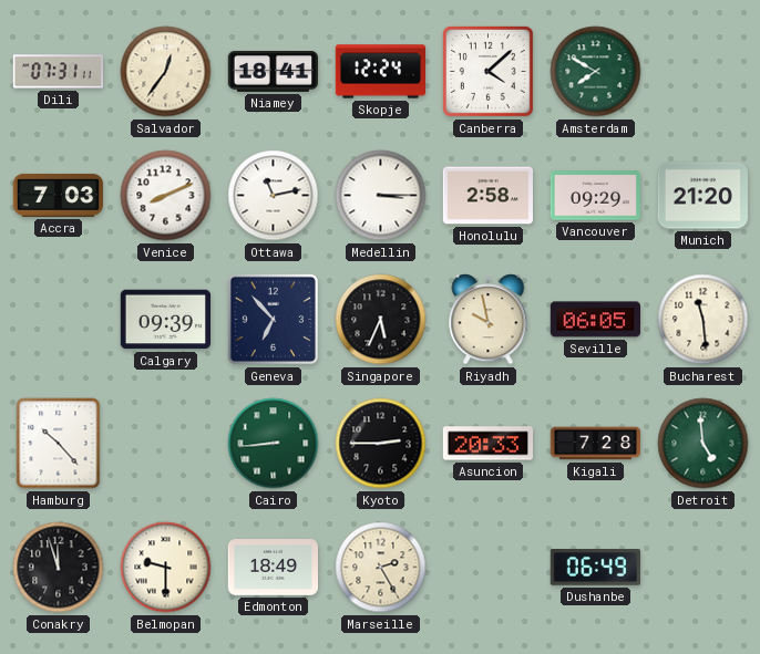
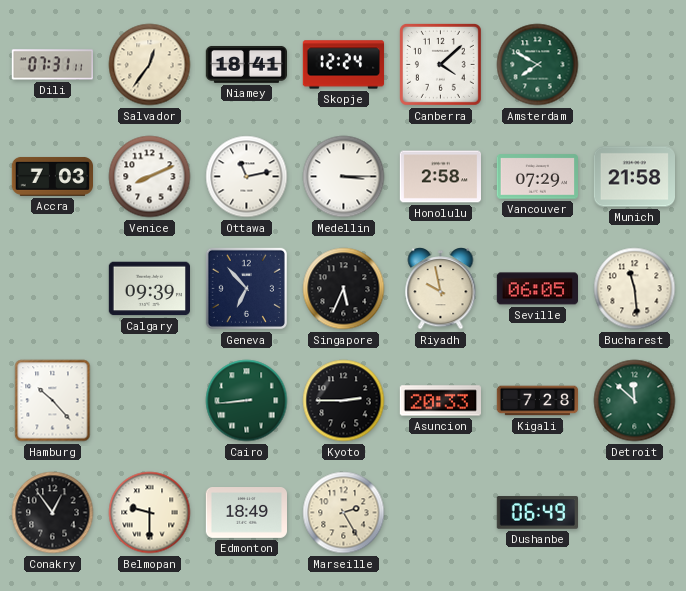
Vancouver: 09:29 -> 07:29
Munich: 21:20 -> 21:58
Detroit: 4:59 -> 11:52
Conakry: 11:57 -> 12:54
